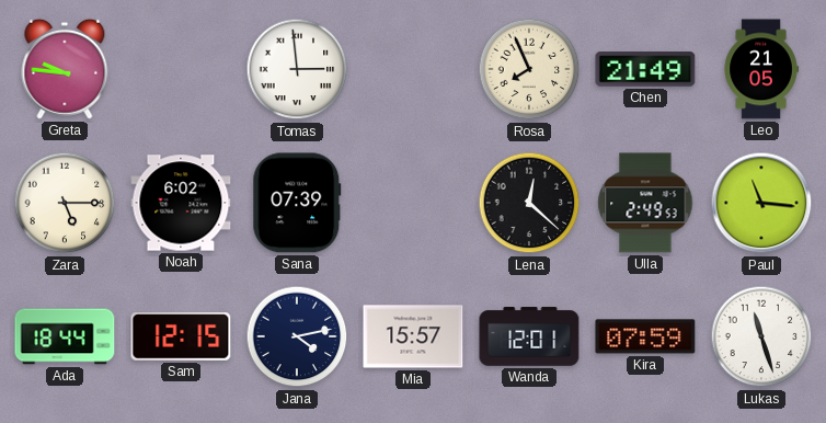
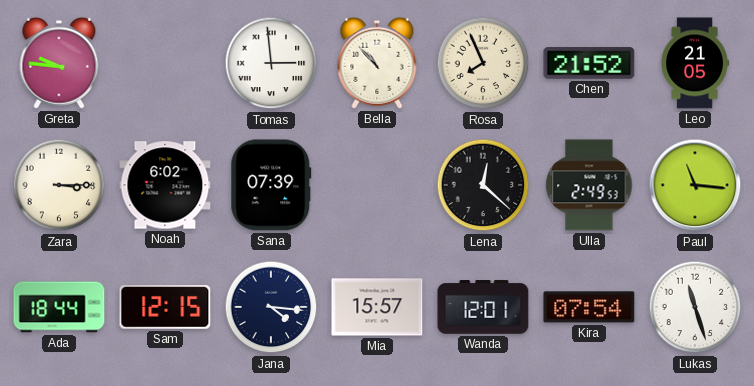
Bella: none -> 10:53
Chen: 21:49 -> 21:52
Zara: 5:15 -> 3:15
Jana: 4:13 -> 4:16
Kira: 07:59 -> 07:54
